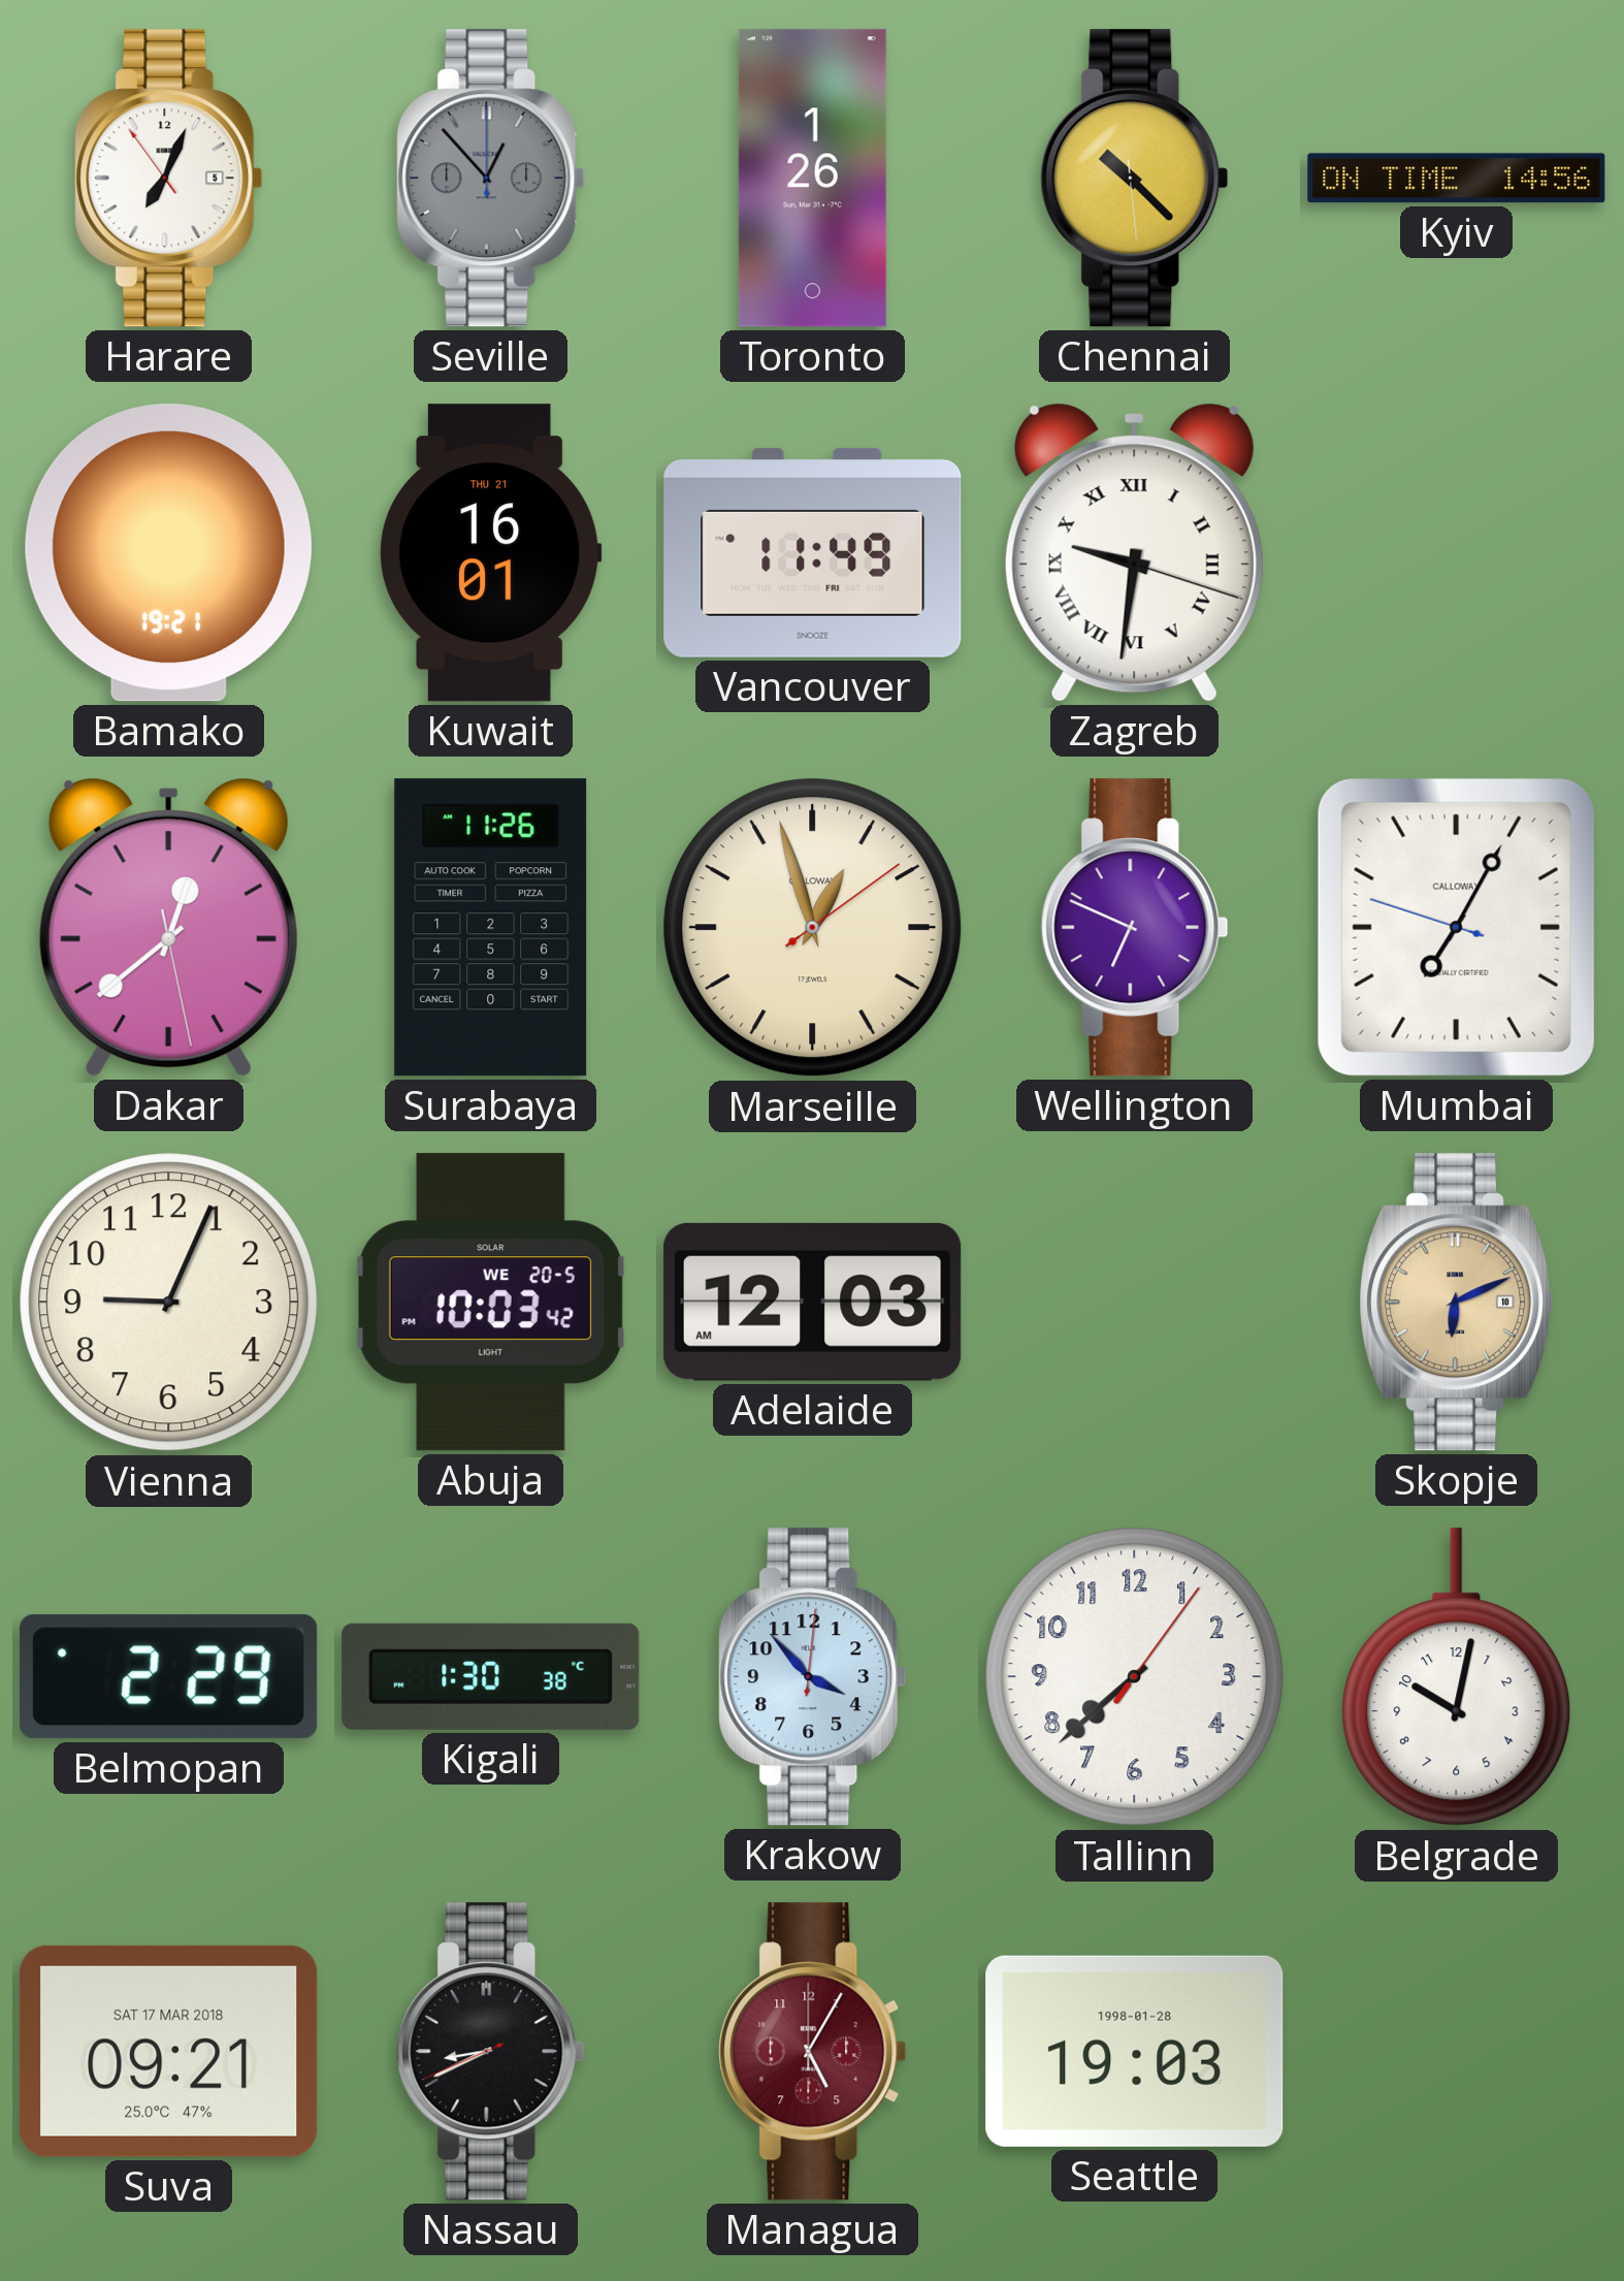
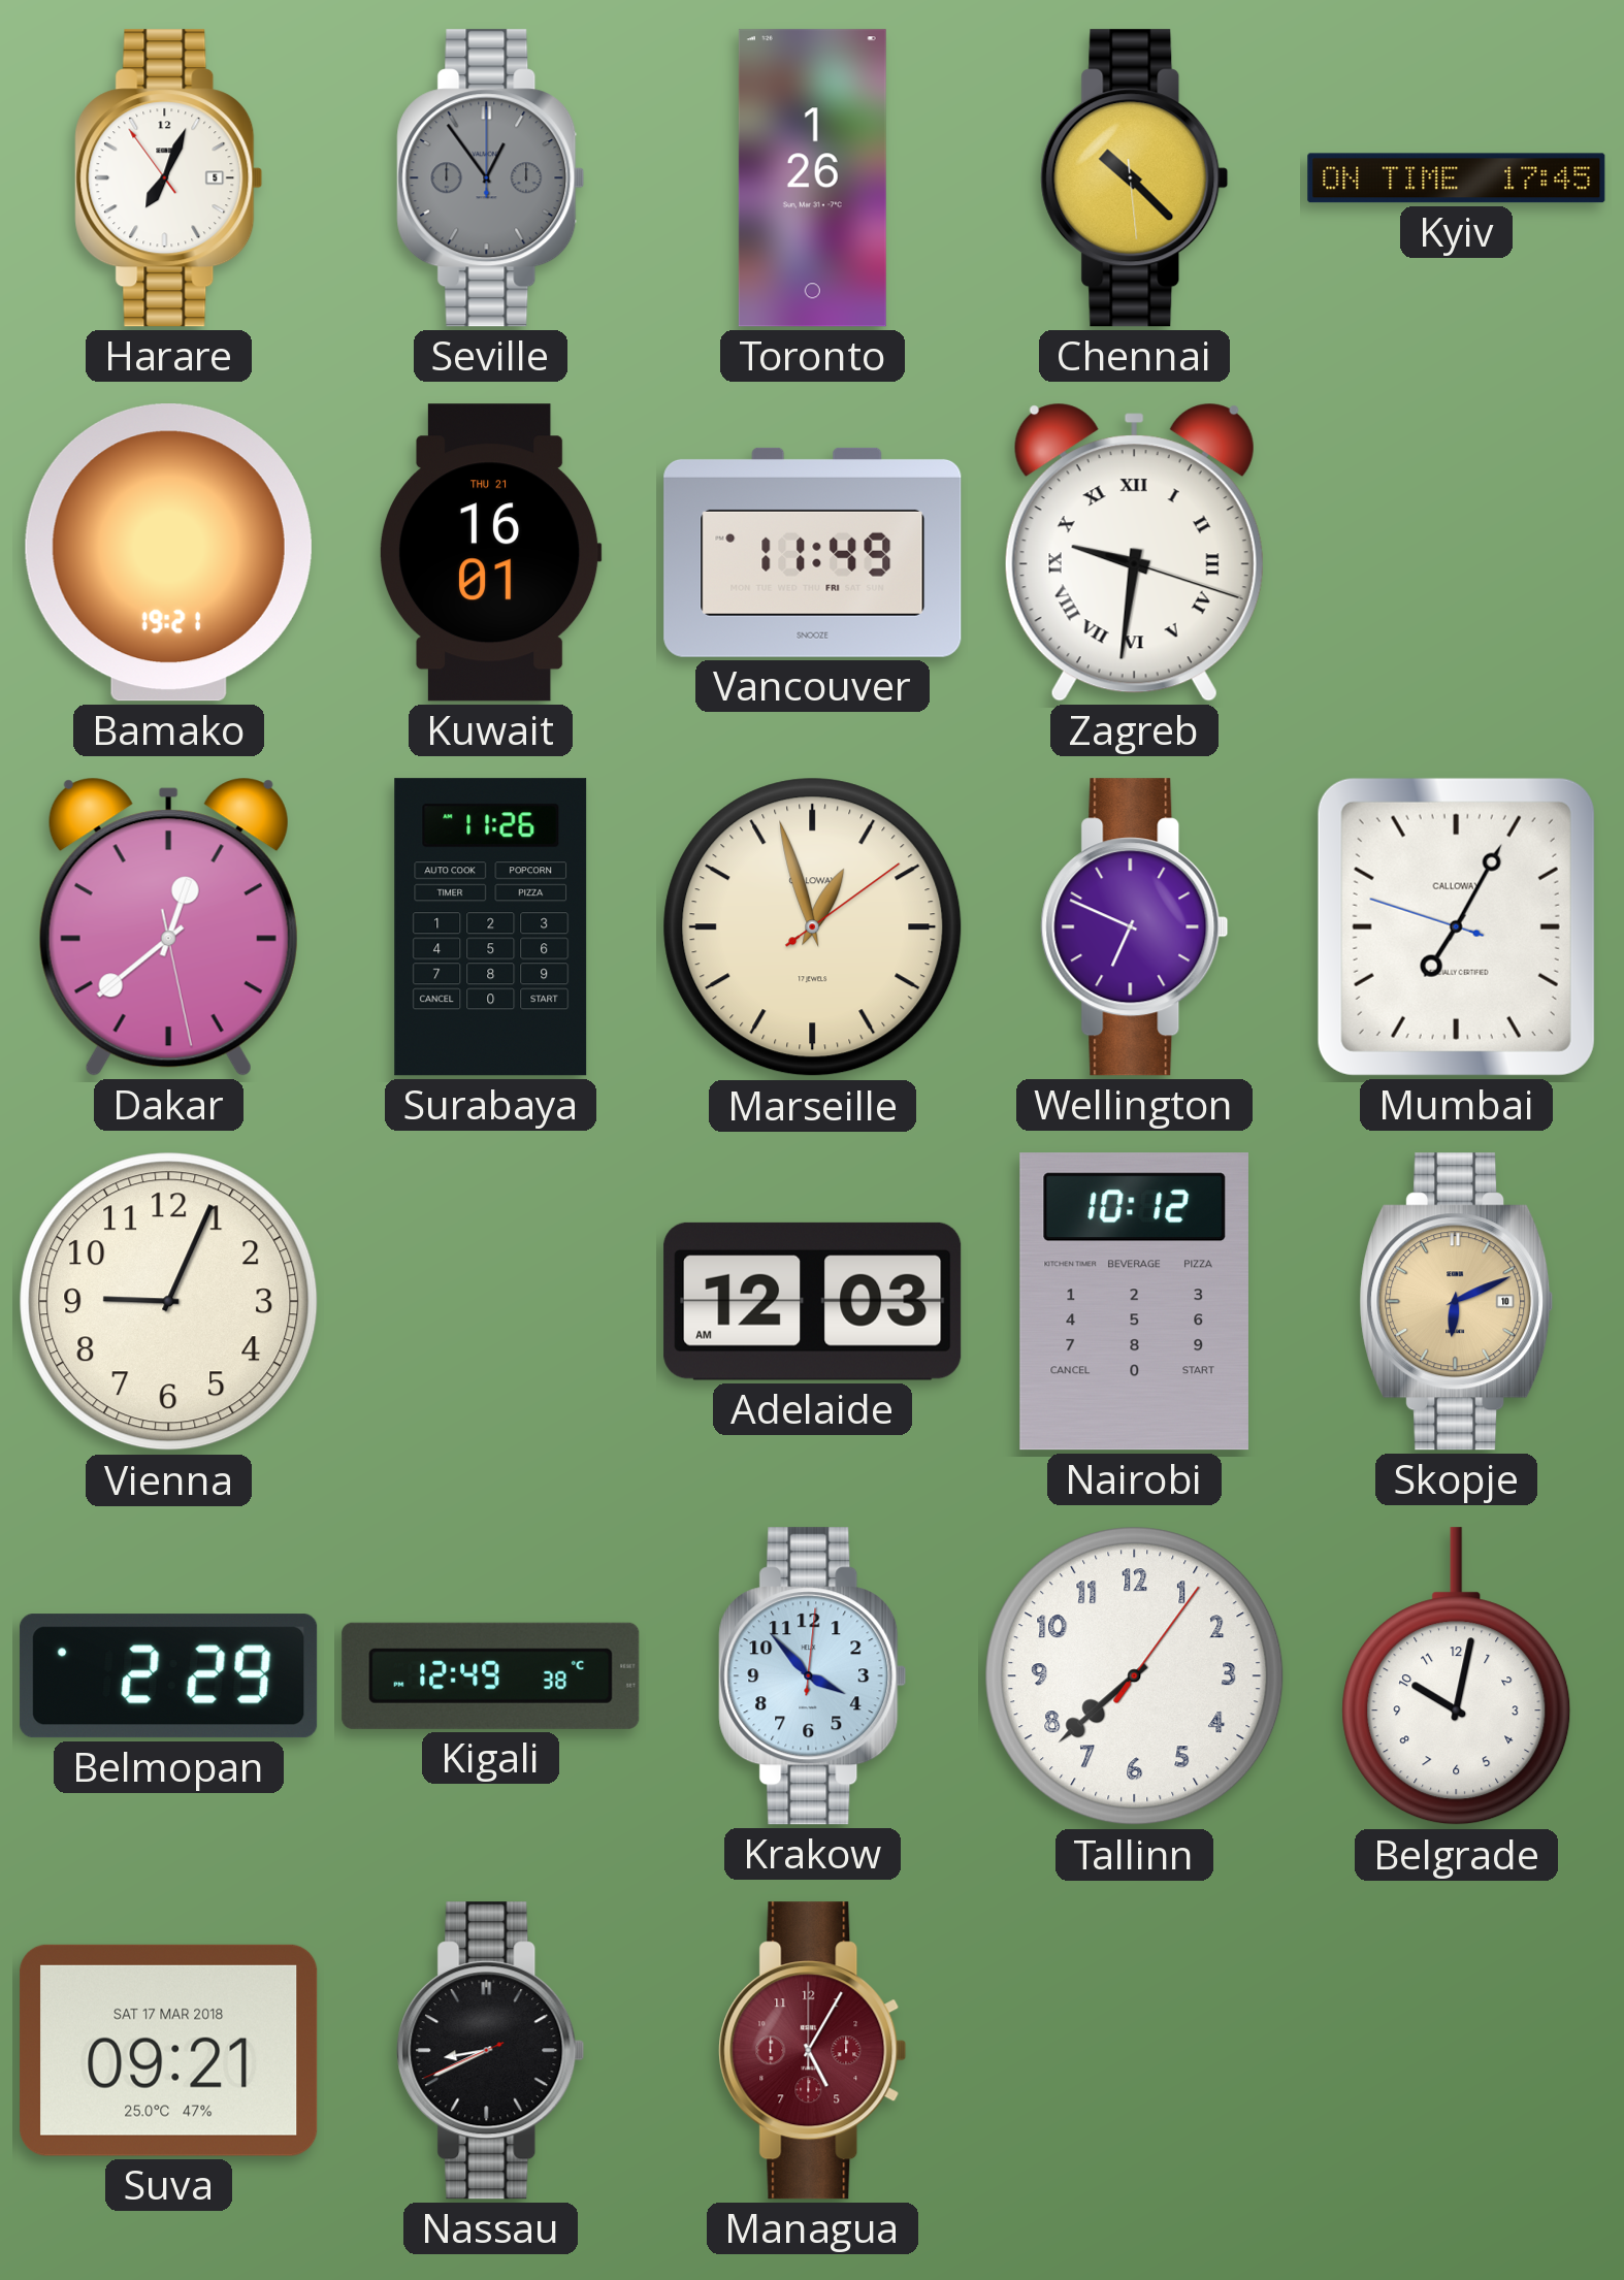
Seville: 12:53 -> 12:54
Kyiv: 14:56 -> 17:45
Abuja: 10:03 -> none
Nairobi: none -> 10:12
Kigali: 1:30 -> 12:49
Seattle: 19:03 -> none
